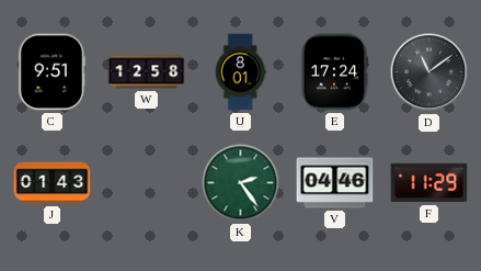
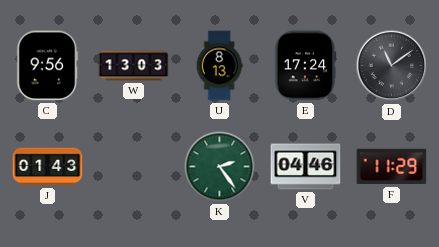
C: 9:51 -> 9:56
W: 12:58 -> 13:03
U: 8:01 -> 8:13
